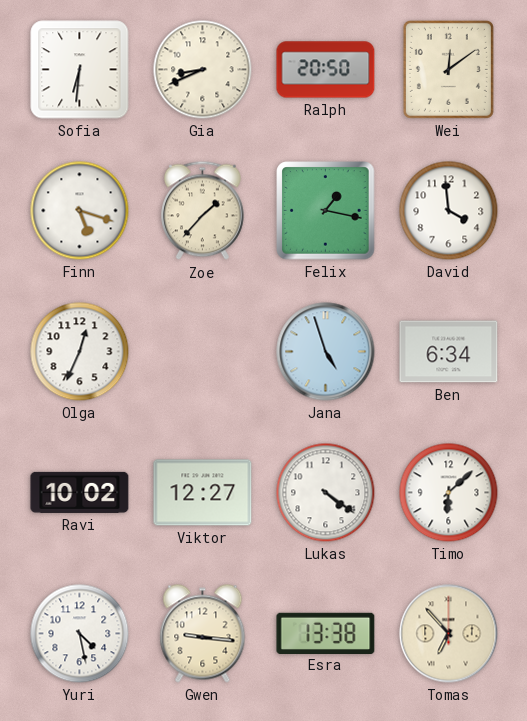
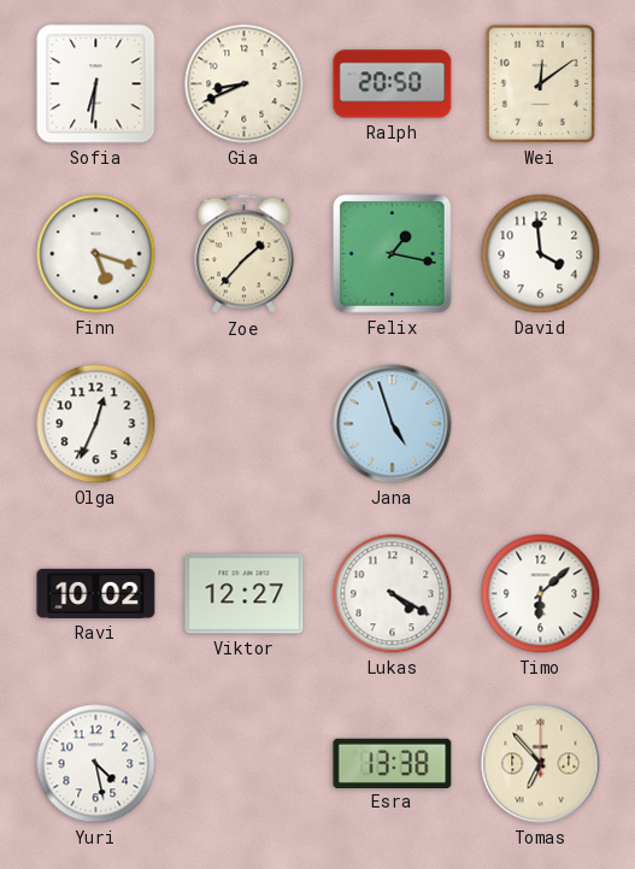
Ben: 6:34 -> none
Lukas: 4:21 -> 4:20
Gwen: 9:16 -> none
